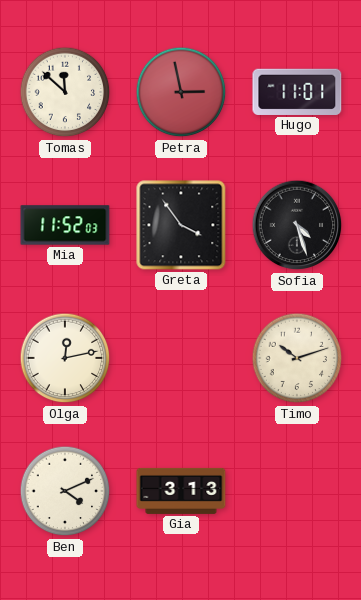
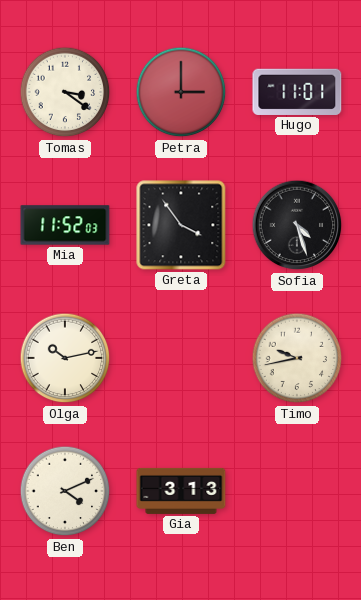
Tomas: 11:52 -> 3:21
Petra: 2:58 -> 3:00
Olga: 12:13 -> 10:13
Timo: 10:12 -> 9:43
